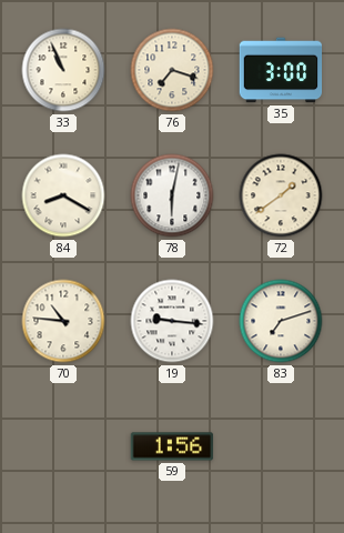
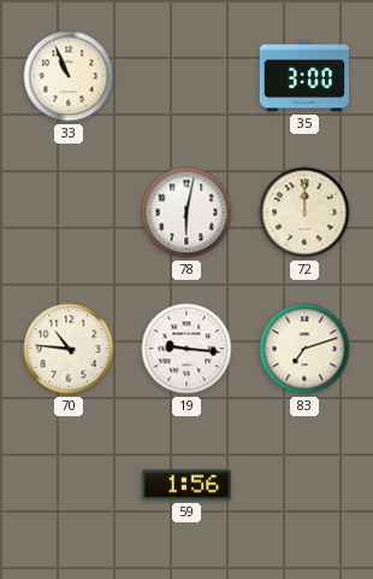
76: 7:18 -> none
84: 8:20 -> none
72: 1:39 -> 12:00
